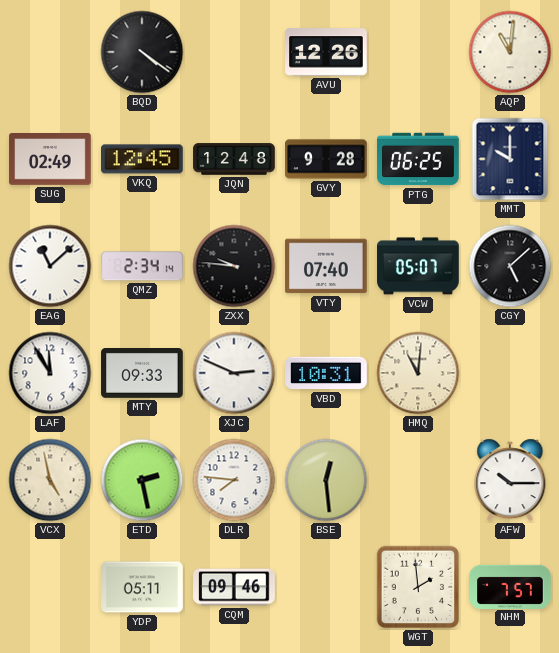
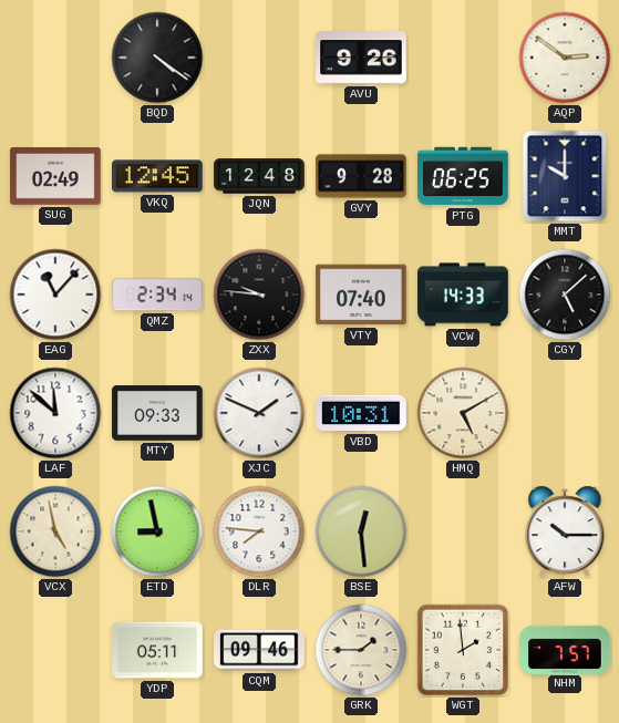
AVU: 12:26 -> 9:26
AQP: 11:01 -> 2:51
EAG: 11:08 -> 11:07
VCW: 05:07 -> 14:33
LAF: 11:55 -> 11:52
XJC: 2:49 -> 1:49
HMQ: 11:01 -> 5:10
ETD: 2:28 -> 8:58
GRK: none -> 1:45
